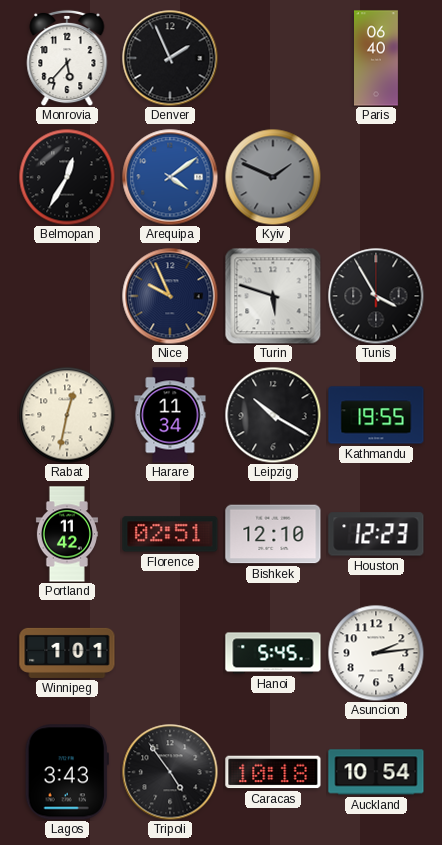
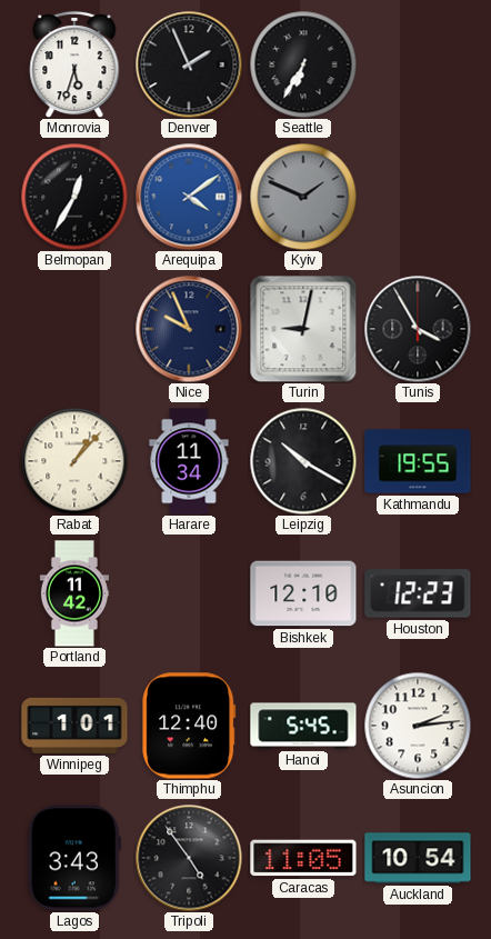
Monrovia: 5:37 -> 5:33
Seattle: none -> 6:35
Paris: 06:40 -> none
Turin: 5:48 -> 9:02
Rabat: 12:32 -> 1:07
Florence: 02:51 -> none
Thimphu: none -> 12:40
Caracas: 10:18 -> 11:05
